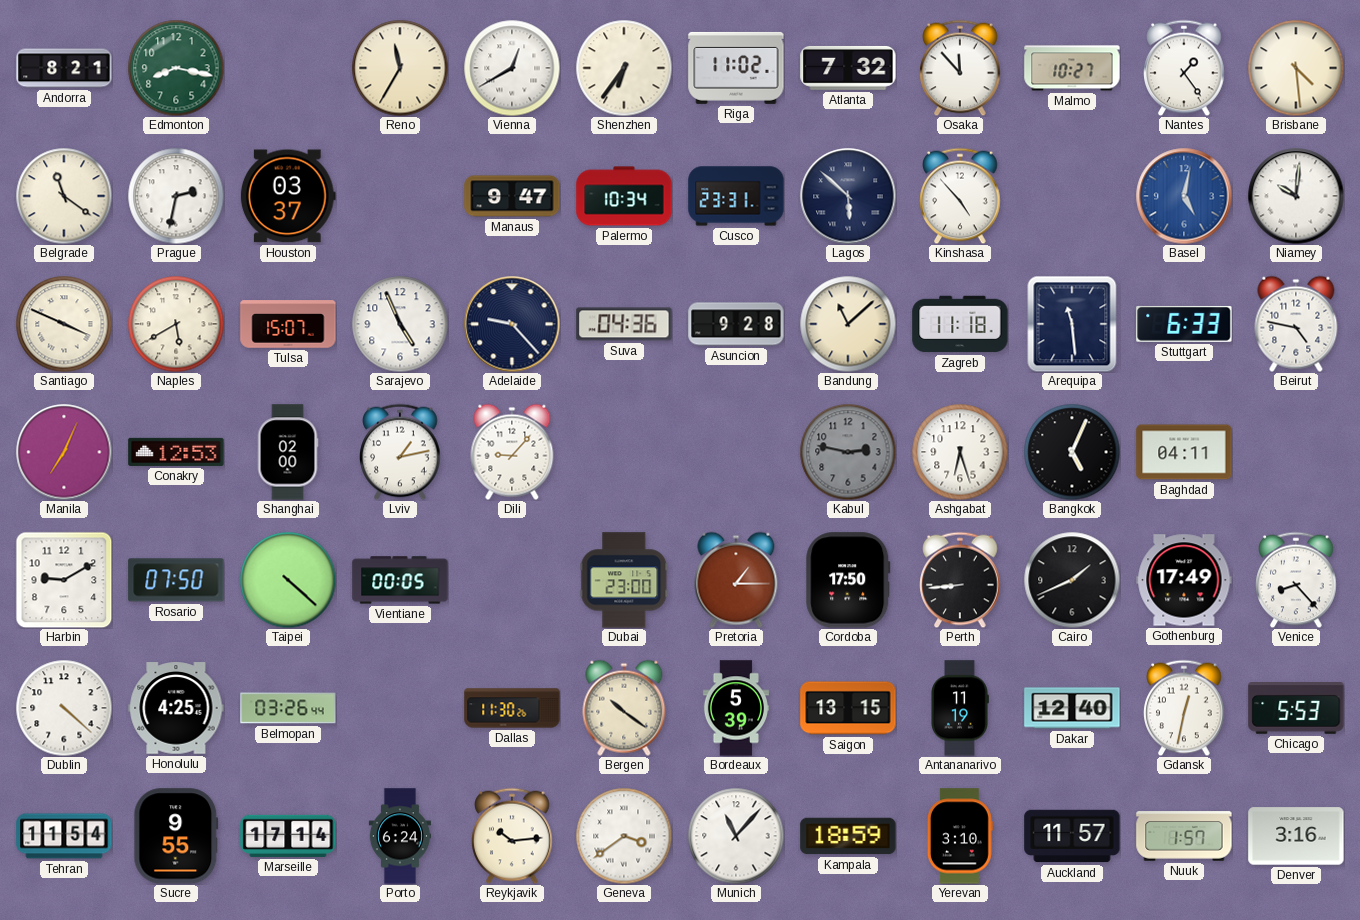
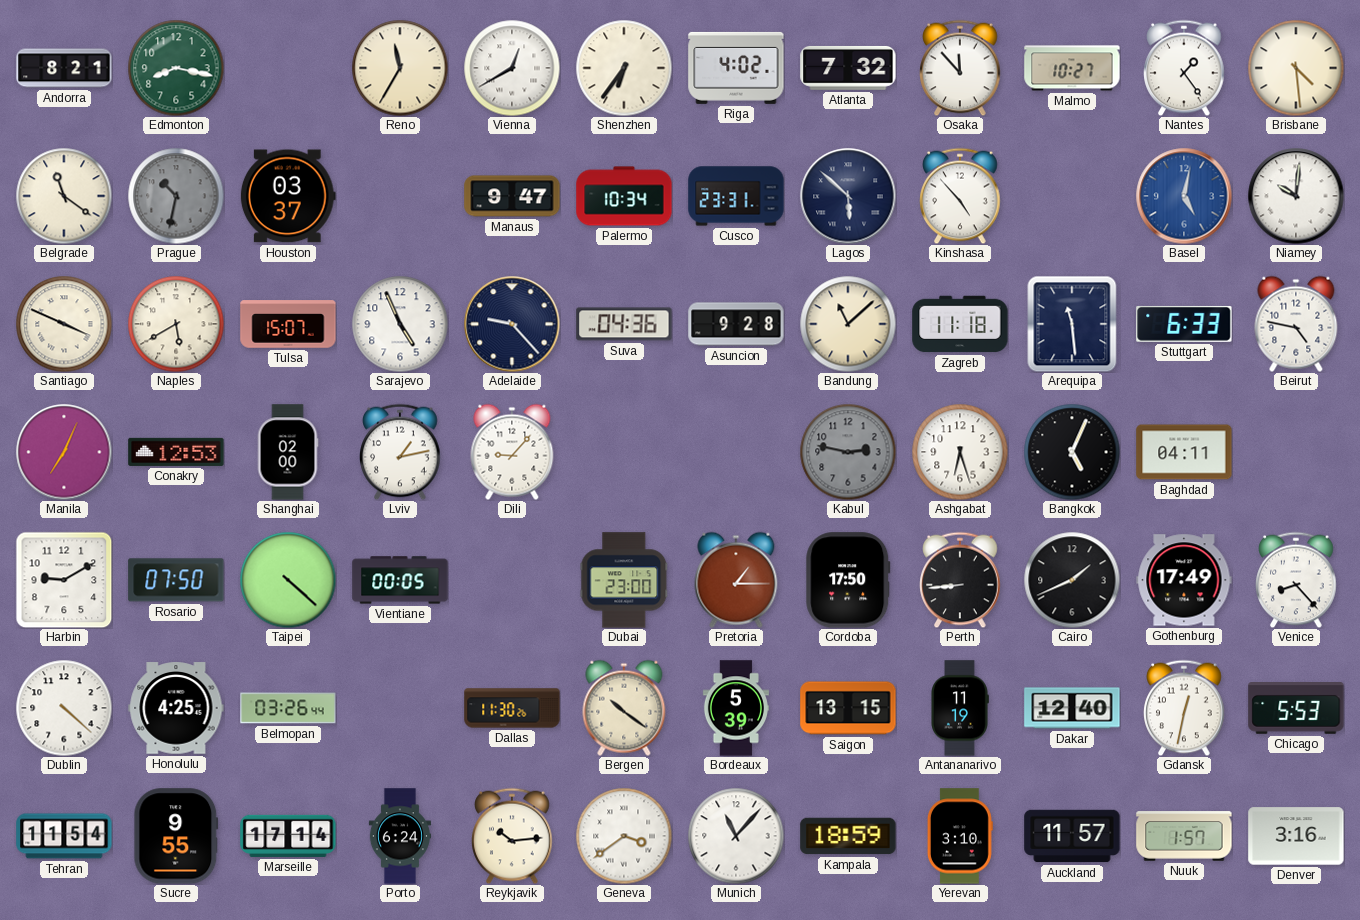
Riga: 11:02 -> 4:02
Prague: 2:32 -> 10:32
Prague dial: white -> grey
